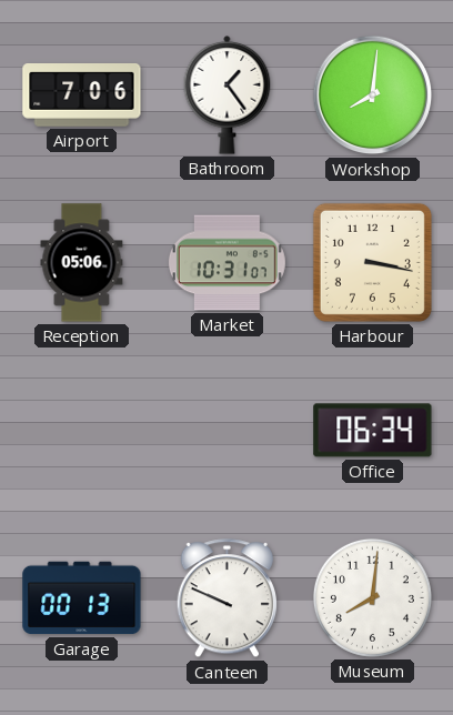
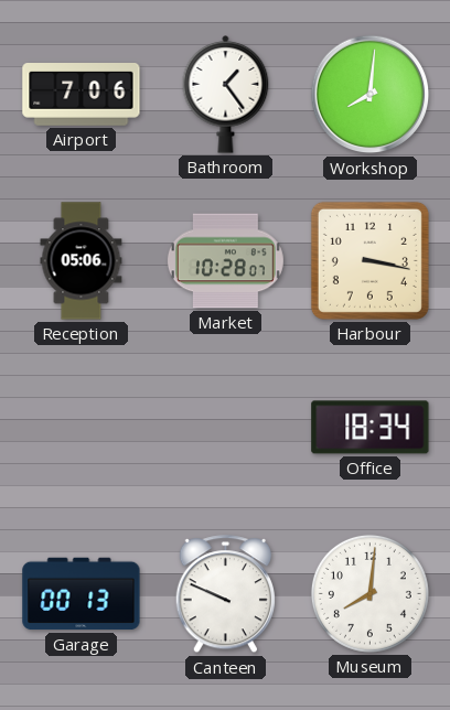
Market: 10:31 -> 10:28
Office: 06:34 -> 18:34
